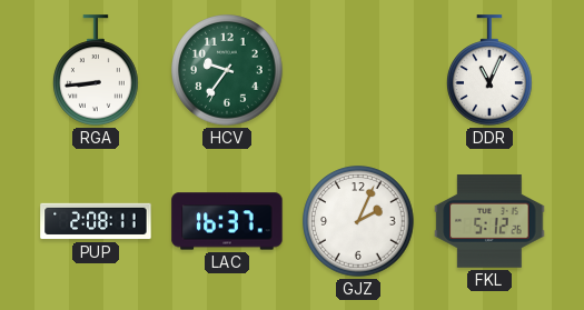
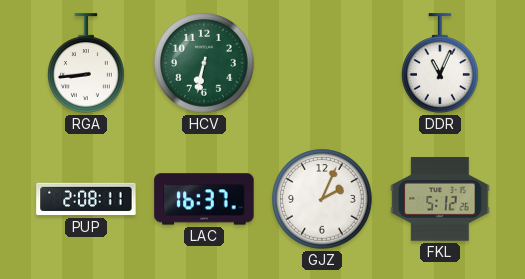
HCV: 9:36 -> 6:32
